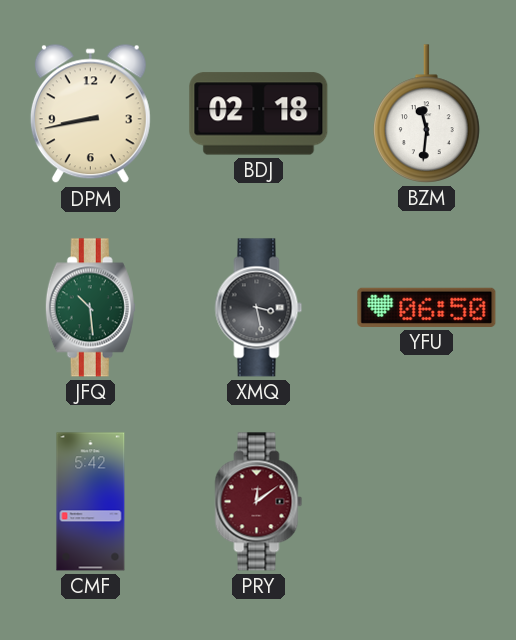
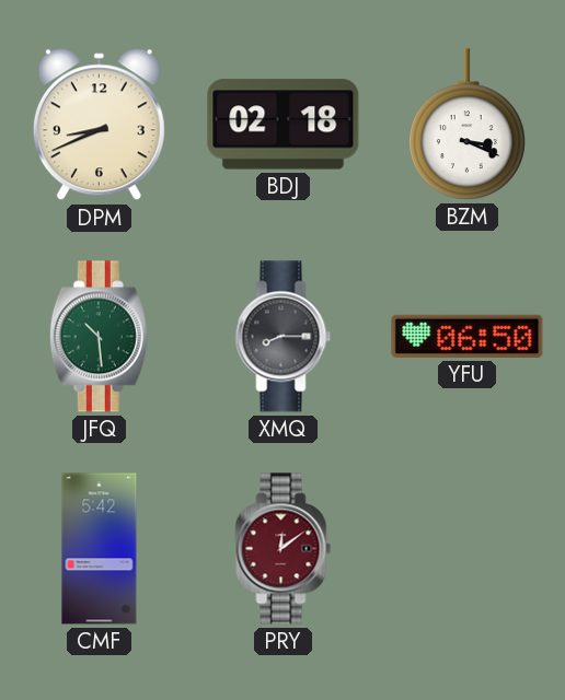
DPM: 8:43 -> 8:41
BZM: 11:31 -> 3:19
XMQ: 3:28 -> 8:15
